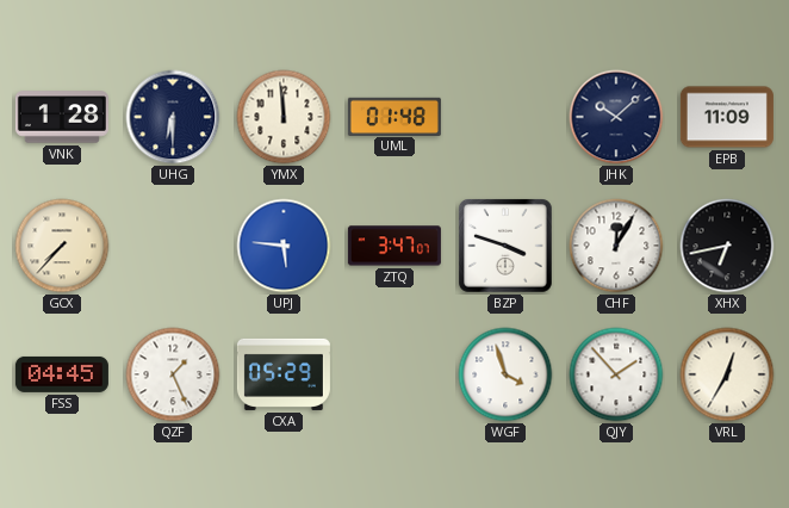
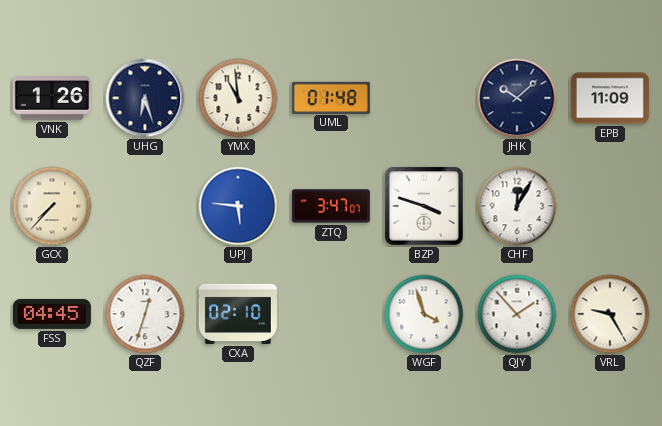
VNK: 1:28 -> 1:26
UHG: 6:30 -> 6:27
YMX: 11:59 -> 10:59
XHX: 6:43 -> none
QZF: 1:26 -> 12:33
CXA: 05:29 -> 02:10
VRL: 12:35 -> 9:25
